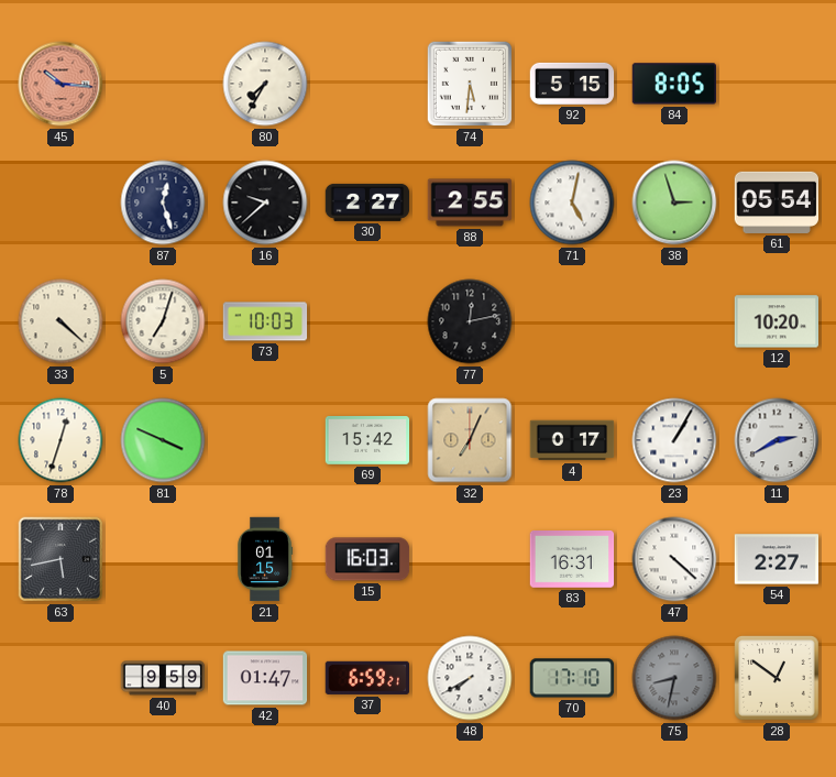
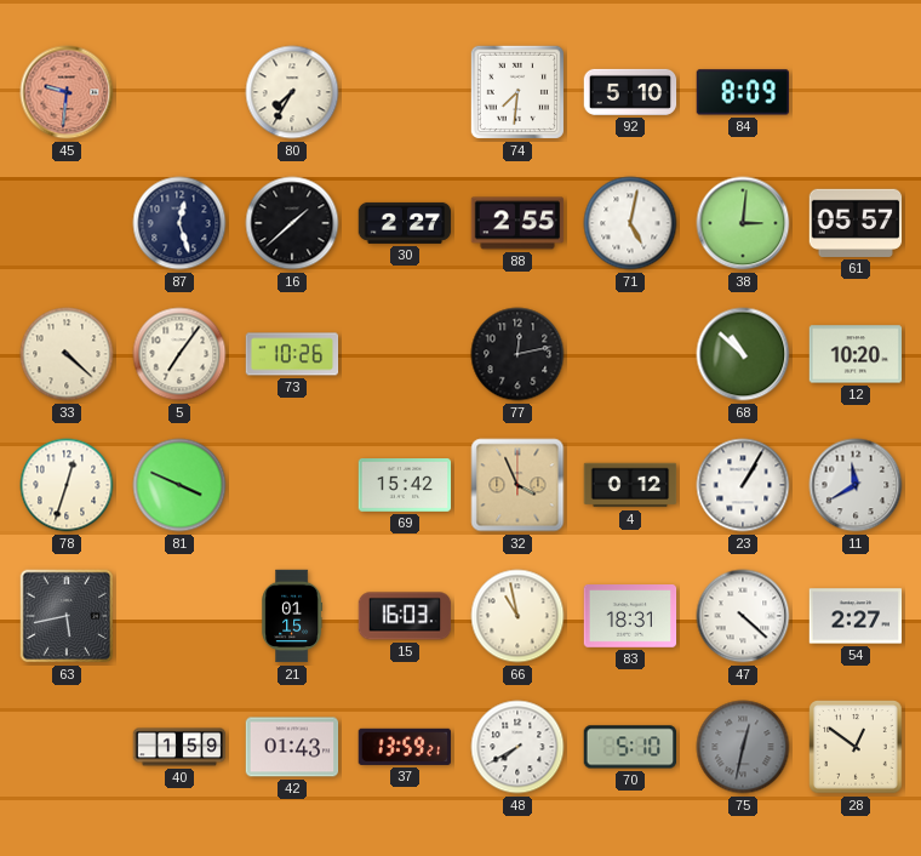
45: 10:16 -> 9:31
74: 5:31 -> 7:31
92: 5:15 -> 5:10
84: 8:05 -> 8:09
16: 9:38 -> 1:38
38: 2:57 -> 3:01
61: 05:54 -> 05:57
5: 7:03 -> 7:06
73: 10:03 -> 10:26
68: none -> 10:52
32: 7:04 -> 3:56
4: 0:17 -> 0:12
11: 2:40 -> 11:40
66: none -> 10:58
83: 16:31 -> 18:31
40: 9:59 -> 1:59
42: 01:47 -> 01:43
37: 6:59 -> 13:59
70: 17:10 -> 5:10
75: 8:32 -> 12:32
